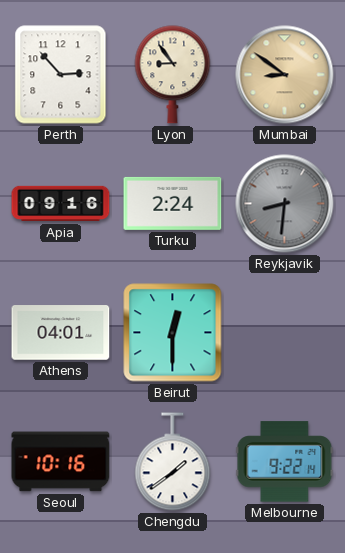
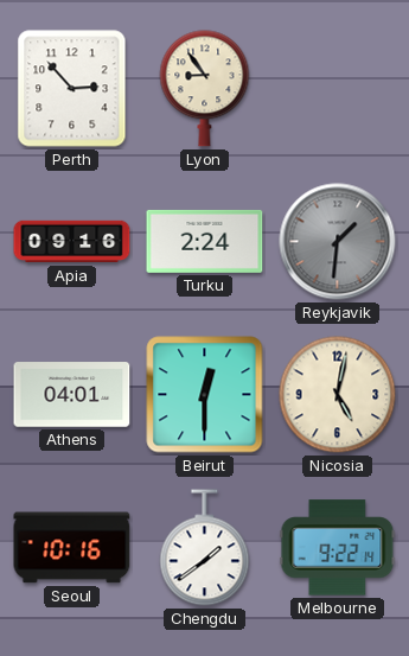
Mumbai: 8:51 -> none
Reykjavik: 8:31 -> 1:31
Nicosia: none -> 5:02
